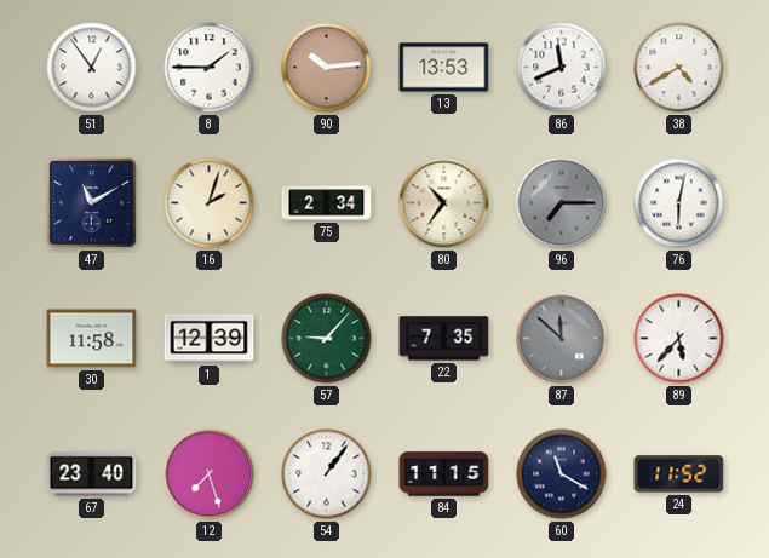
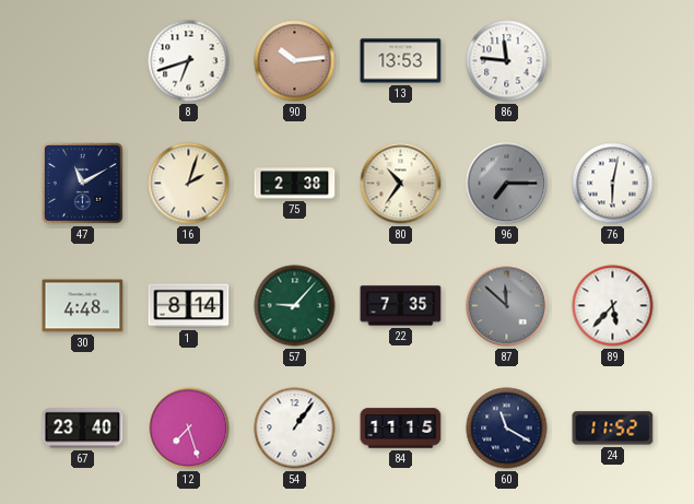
51: 12:54 -> none
8: 1:45 -> 6:42
86: 11:41 -> 11:46
38: 4:40 -> none
75: 2:34 -> 2:38
30: 11:58 -> 4:48
1: 12:39 -> 8:14
